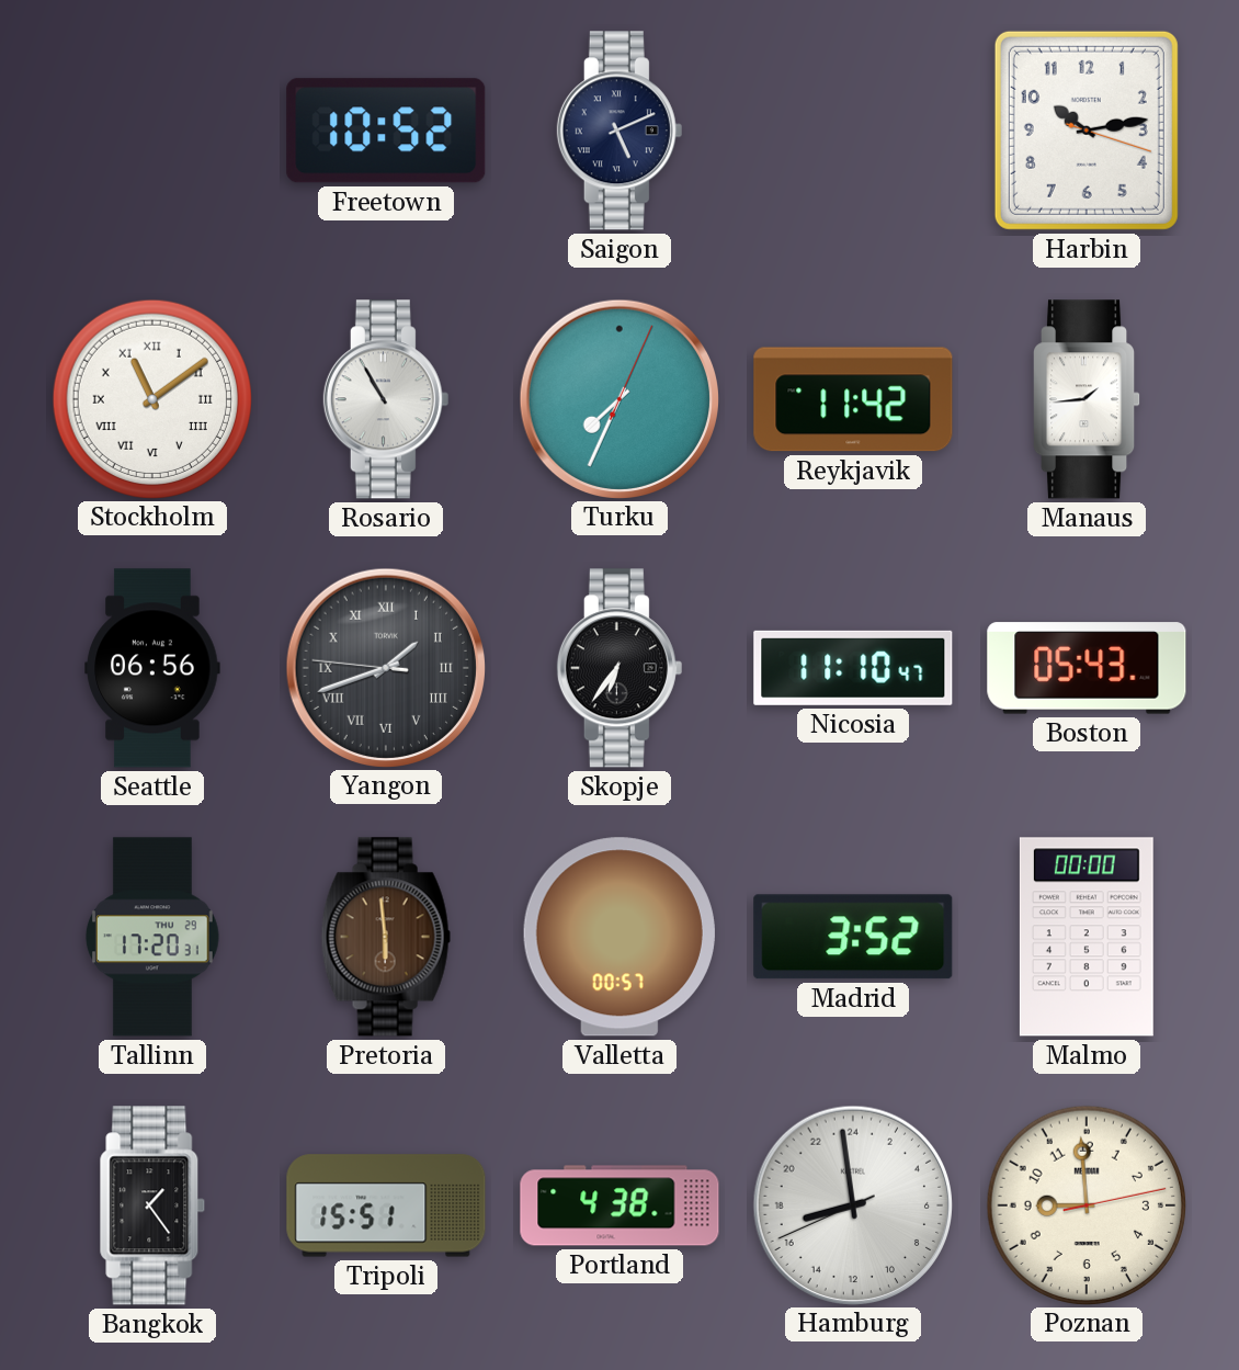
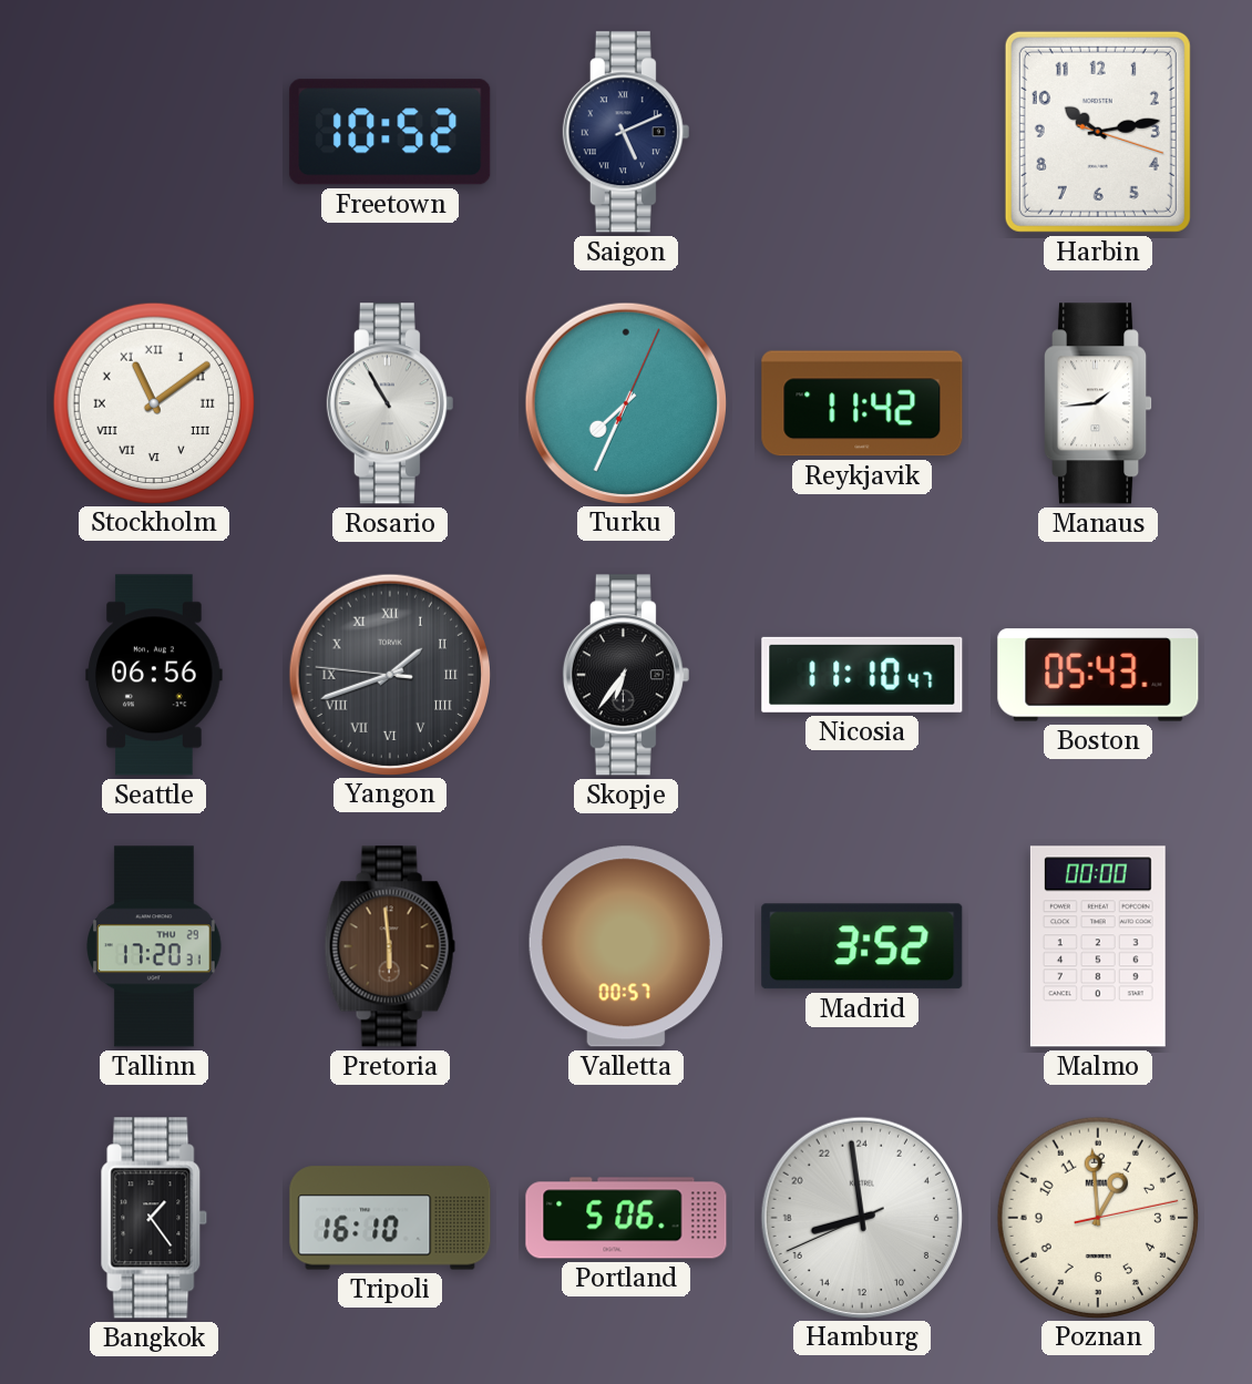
Tripoli: 15:51 -> 16:10
Portland: 4:38 -> 5:06
Poznan: 8:59 -> 12:59
